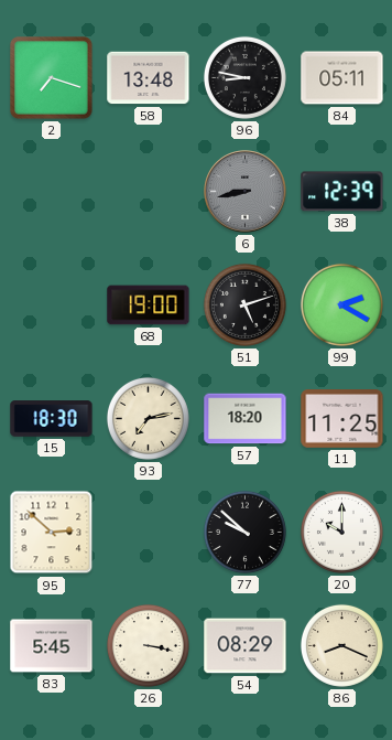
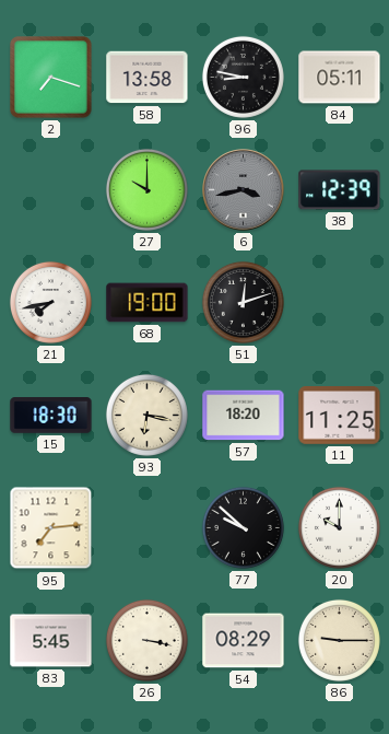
58: 13:48 -> 13:58
27: none -> 10:00
6: 8:43 -> 3:43
21: none -> 7:43
51: 5:12 -> 12:12
99: 2:20 -> none
93: 7:13 -> 6:17
95: 2:52 -> 7:14
86: 8:19 -> 9:15
